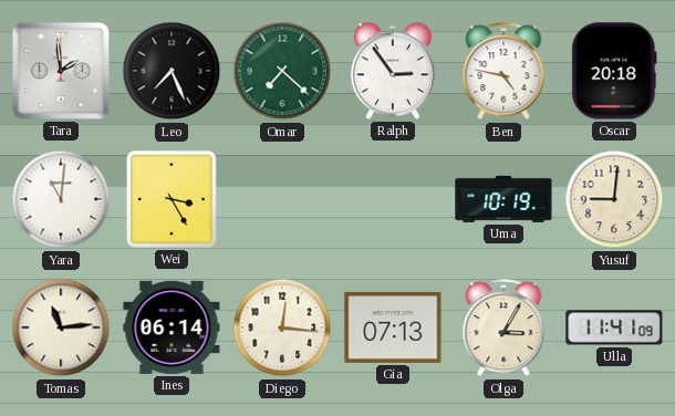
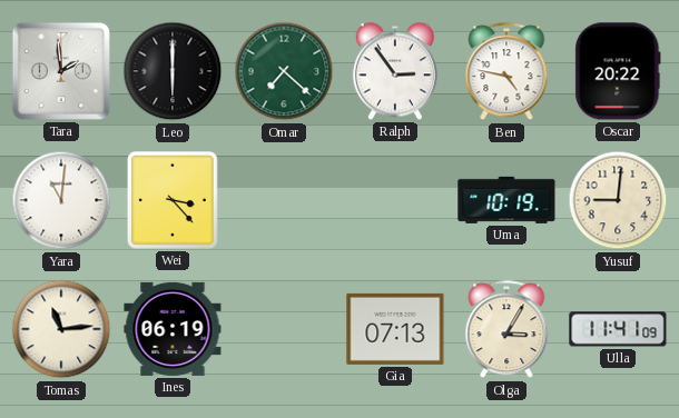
Leo: 7:26 -> 6:00
Oscar: 20:18 -> 20:22
Wei: 3:25 -> 3:23
Ines: 06:14 -> 06:19
Diego: 12:16 -> none
